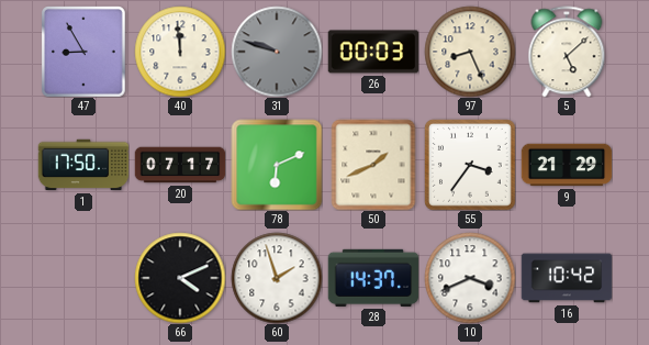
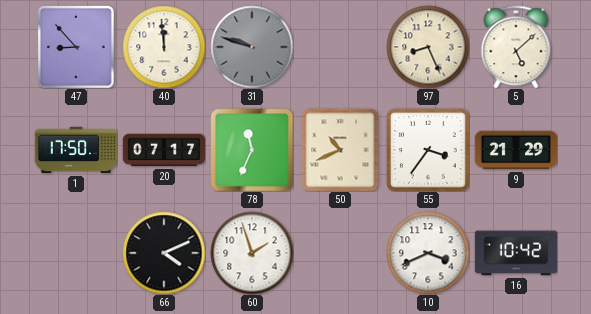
47: 8:55 -> 8:53
26: 00:03 -> none
78: 6:11 -> 11:34
50: 1:41 -> 10:41
28: 14:37 -> none
